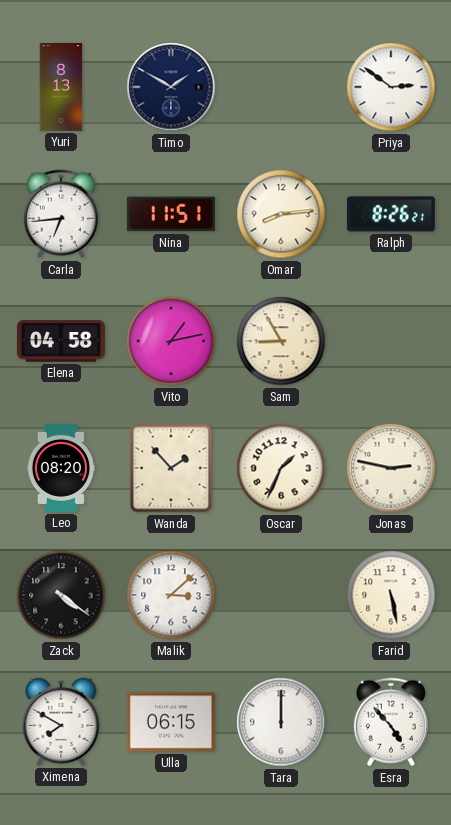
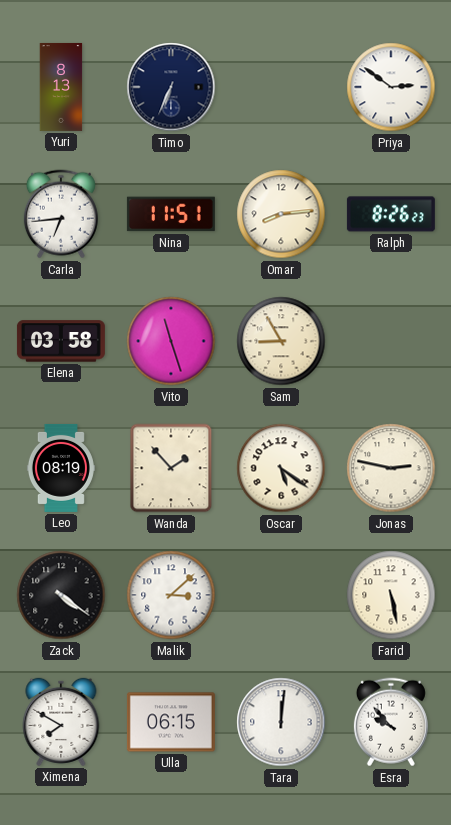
Timo: 1:50 -> 6:34
Ralph: 8:26:21 -> 8:26:23
Elena: 04:58 -> 03:58
Vito: 1:13 -> 11:27
Leo: 08:20 -> 08:19
Oscar: 1:34 -> 5:21
Tara: 12:00 -> 12:01
Esra: 4:53 -> 9:53
